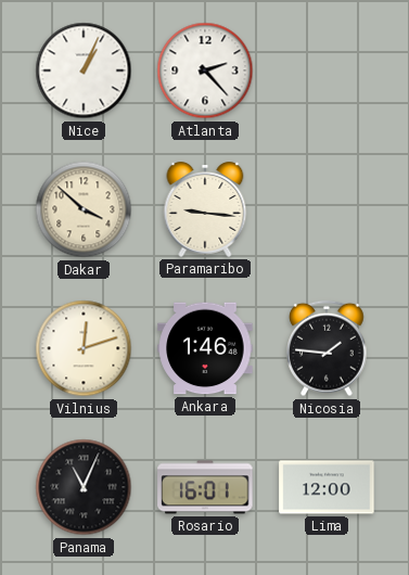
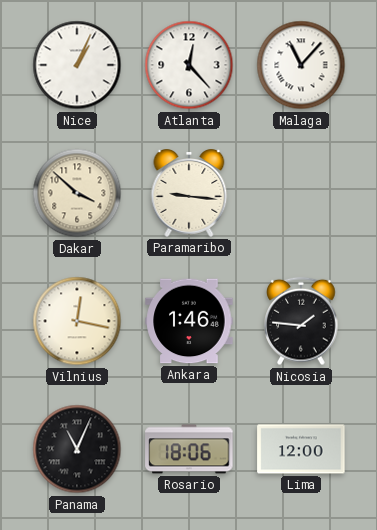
Atlanta: 2:23 -> 12:23
Malaga: none -> 11:07
Vilnius: 12:12 -> 12:17
Rosario: 16:01 -> 18:06
